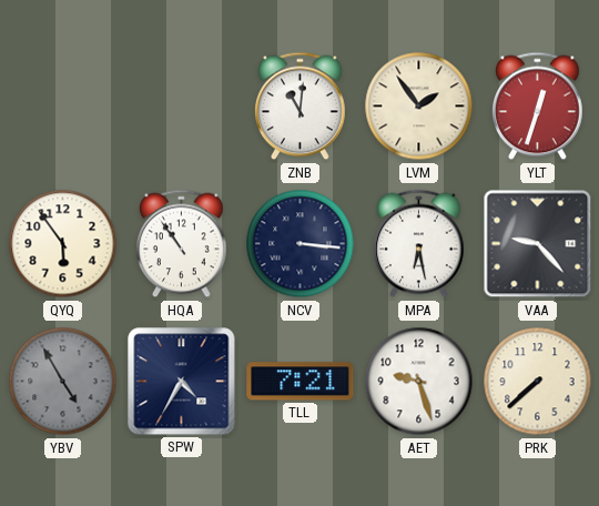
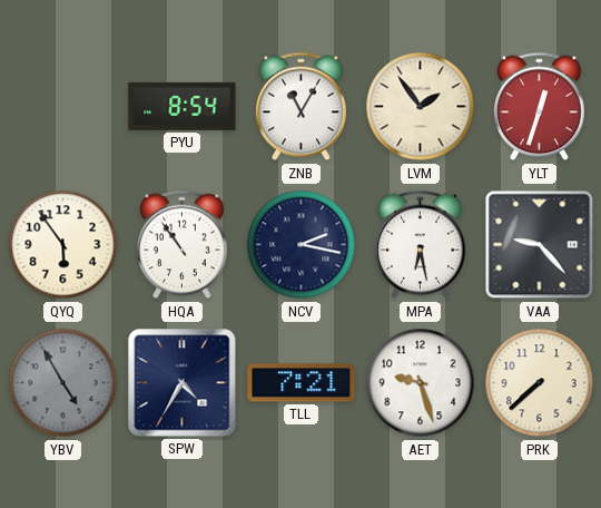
PYU: none -> 8:54
ZNB: 11:01 -> 11:05
NCV: 3:16 -> 2:17
